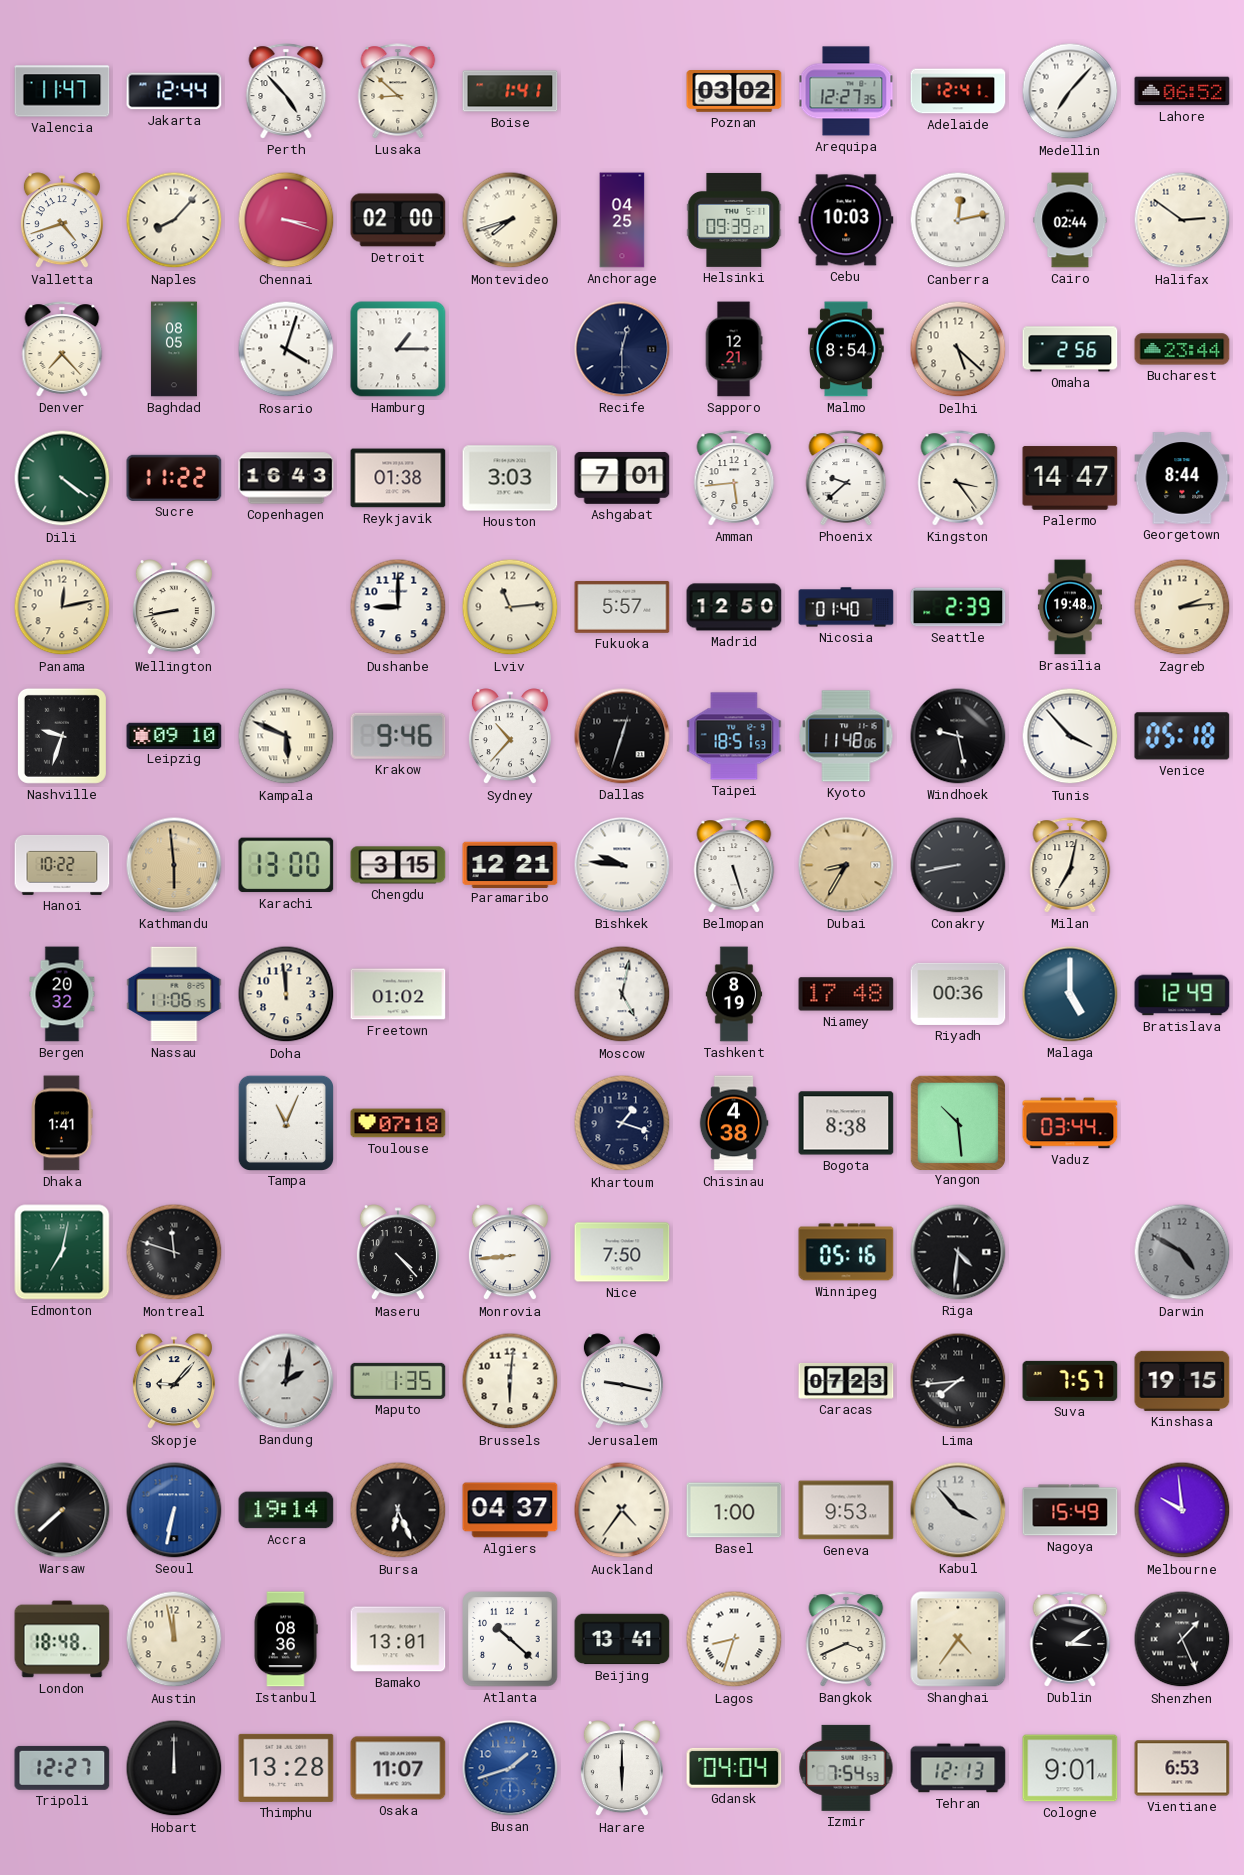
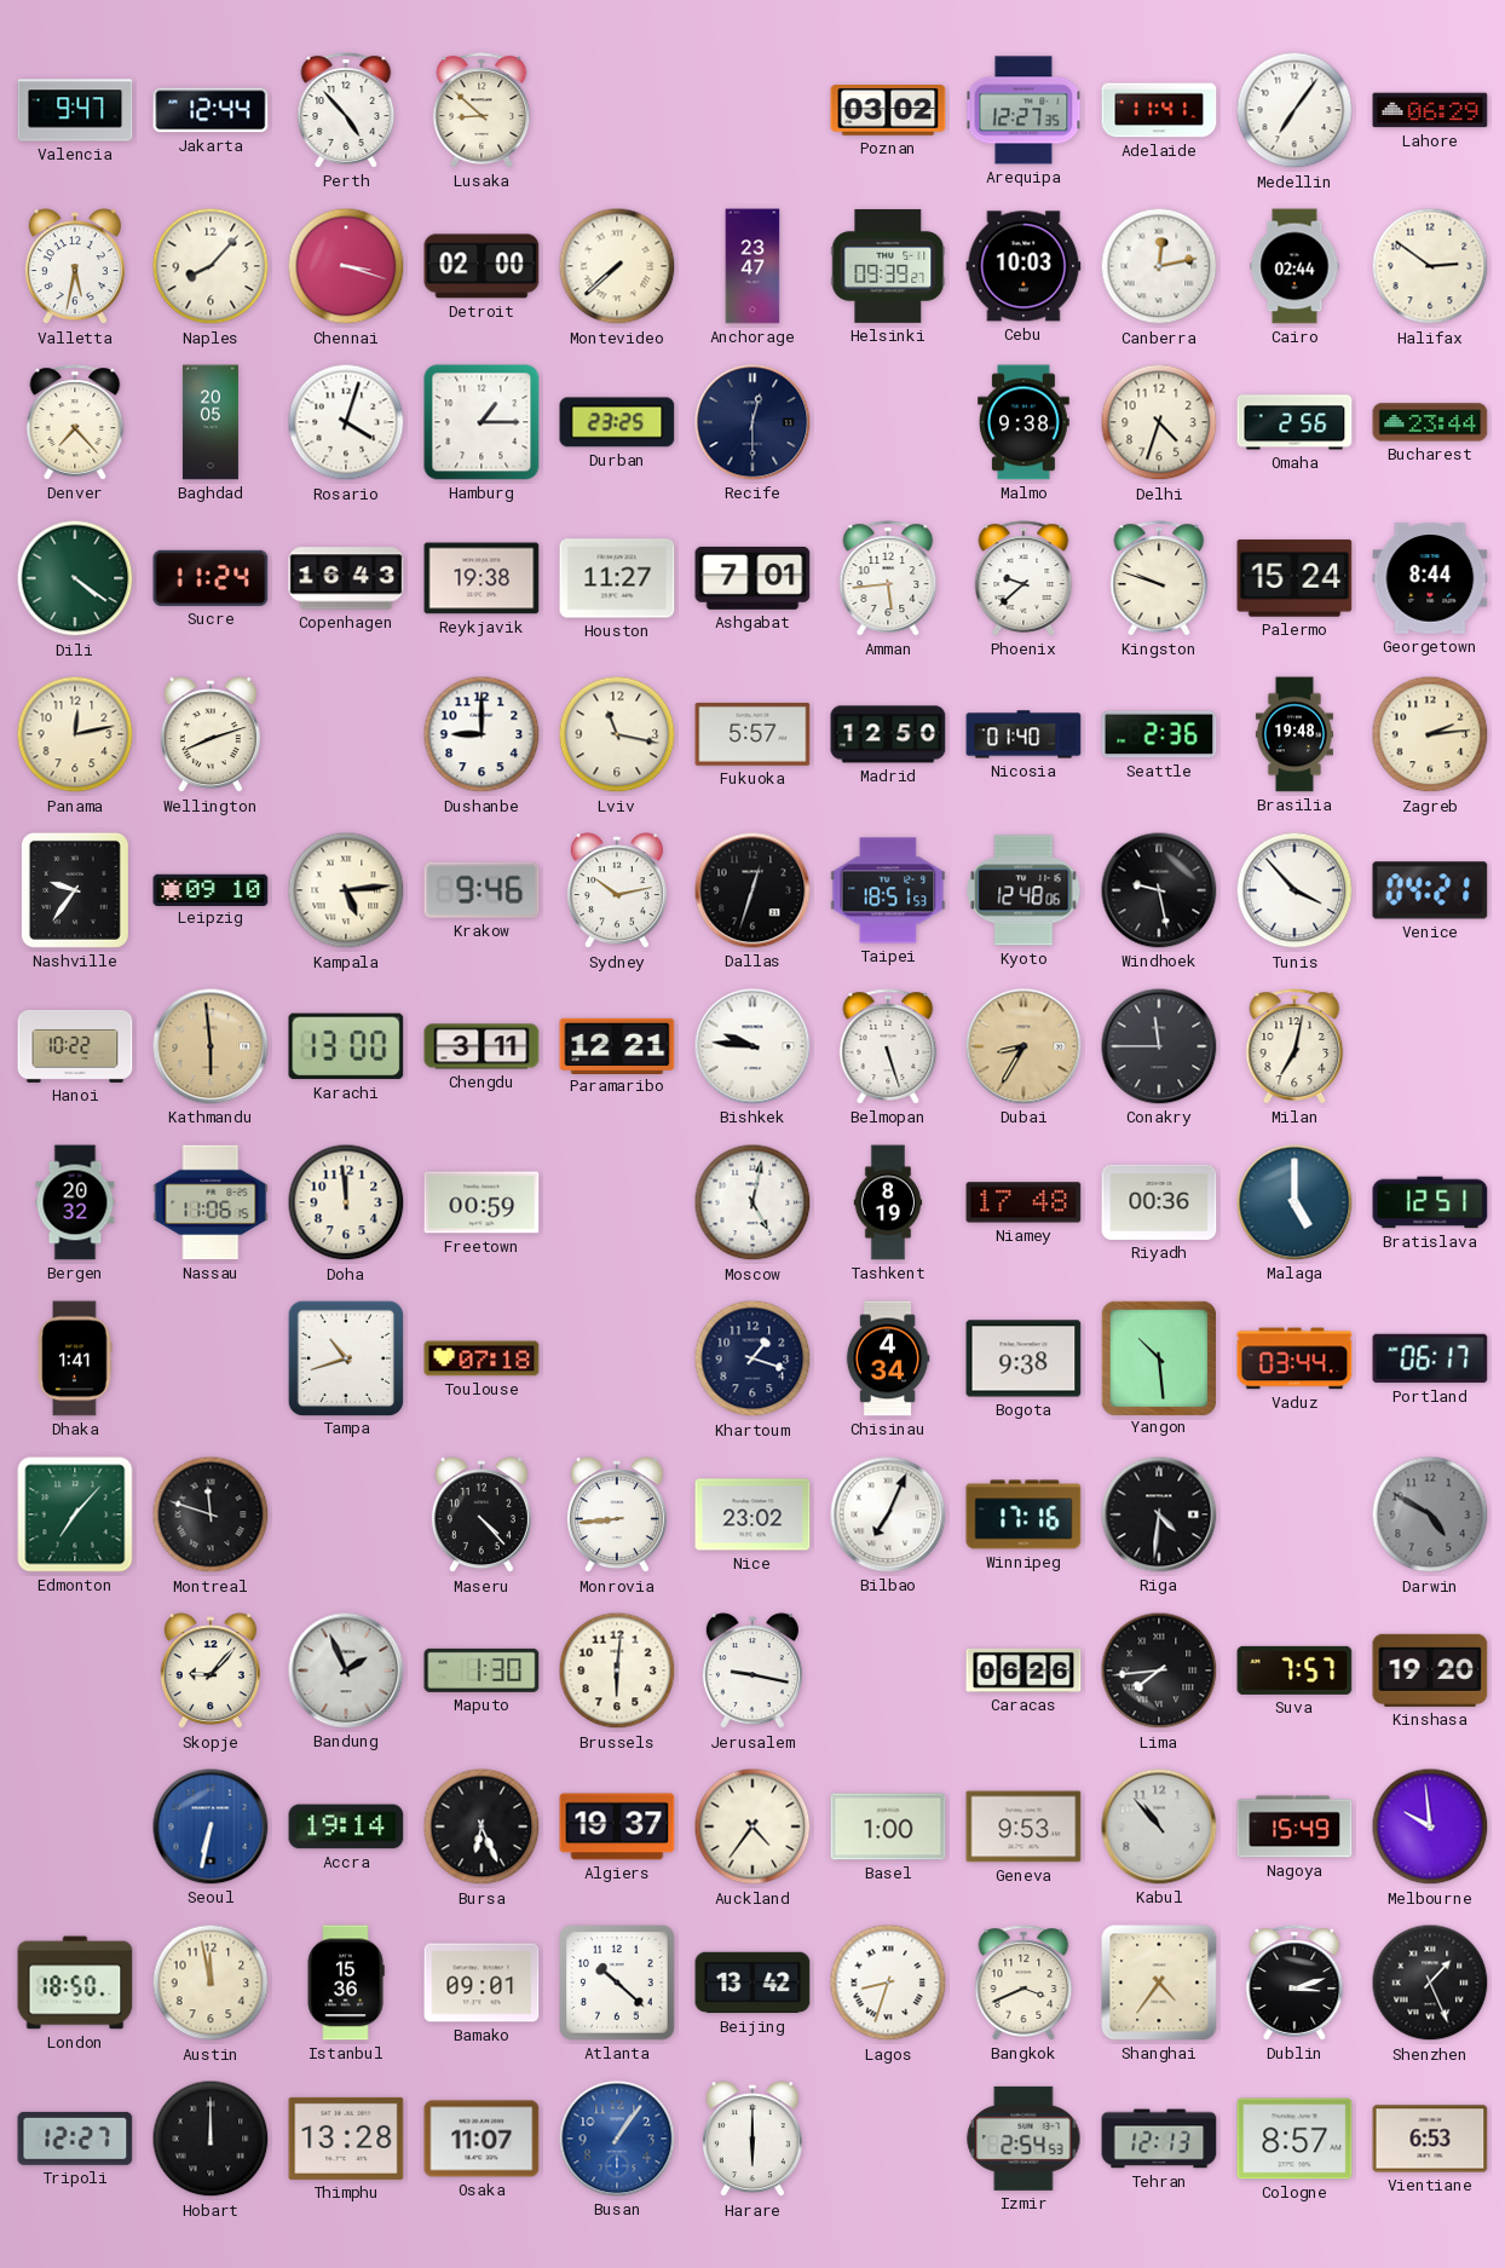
Valencia: 11:47 -> 9:47
Boise: 1:41 -> none
Adelaide: 12:41 -> 11:41
Medellin: 7:07 -> 7:06
Lahore: 06:52 -> 06:29
Valletta: 4:42 -> 5:32
Montevideo: 7:42 -> 7:38
Anchorage: 04:25 -> 23:47
Baghdad: 08:05 -> 20:05
Durban: none -> 23:25
Sapporo: 12:21 -> none
Malmo: 8:54 -> 9:38
Delhi: 5:22 -> 4:33
Sucre: 11:22 -> 11:24
Reykjavik: 01:38 -> 19:38
Houston: 3:03 -> 11:27
Kingston: 3:24 -> 9:48
Palermo: 14:47 -> 15:24
Wellington: 8:43 -> 8:12
Lviv: 11:14 -> 11:17
Seattle: 2:39 -> 2:36
Nashville: 9:33 -> 9:36
Kampala: 5:49 -> 5:14
Sydney: 10:37 -> 10:13
Kyoto: 11:48 -> 12:48
Venice: 05:18 -> 04:21
Chengdu: 3:15 -> 3:11
Conakry: 8:43 -> 11:45
Freetown: 01:02 -> 00:59
Bratislava: 12:49 -> 12:51
Tampa: 11:04 -> 10:42
Chisinau: 4:38 -> 4:34
Bogota: 8:38 -> 9:38
Portland: none -> 06:17
Edmonton: 7:02 -> 7:07
Nice: 7:50 -> 23:02
Bilbao: none -> 7:04
Winnipeg: 05:16 -> 17:16
Bandung: 2:01 -> 1:56
Maputo: 1:35 -> 1:30
Caracas: 07:23 -> 06:26
Kinshasa: 19:15 -> 19:20
Warsaw: 7:38 -> none
Algiers: 04:37 -> 19:37
Kabul: 3:53 -> 10:53
London: 18:48 -> 18:50
Istanbul: 08:36 -> 15:36
Bamako: 13:01 -> 09:01
Beijing: 13:41 -> 13:42
Dublin: 3:09 -> 3:12
Busan: 1:42 -> 1:06
Gdansk: 04:04 -> none
Izmir: 7:54 -> 2:54
Cologne: 9:01 -> 8:57
